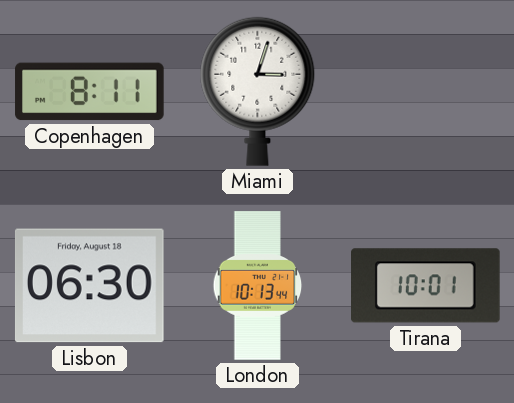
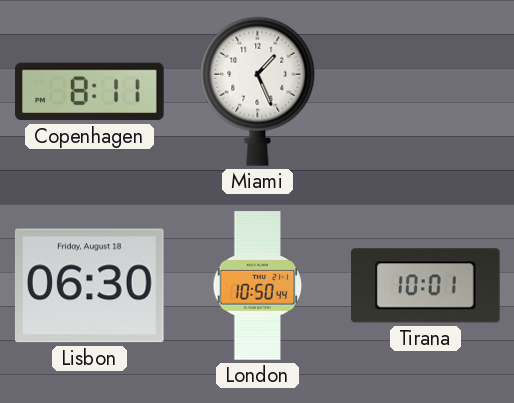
Miami: 3:03 -> 1:26
London: 10:13 -> 10:50
